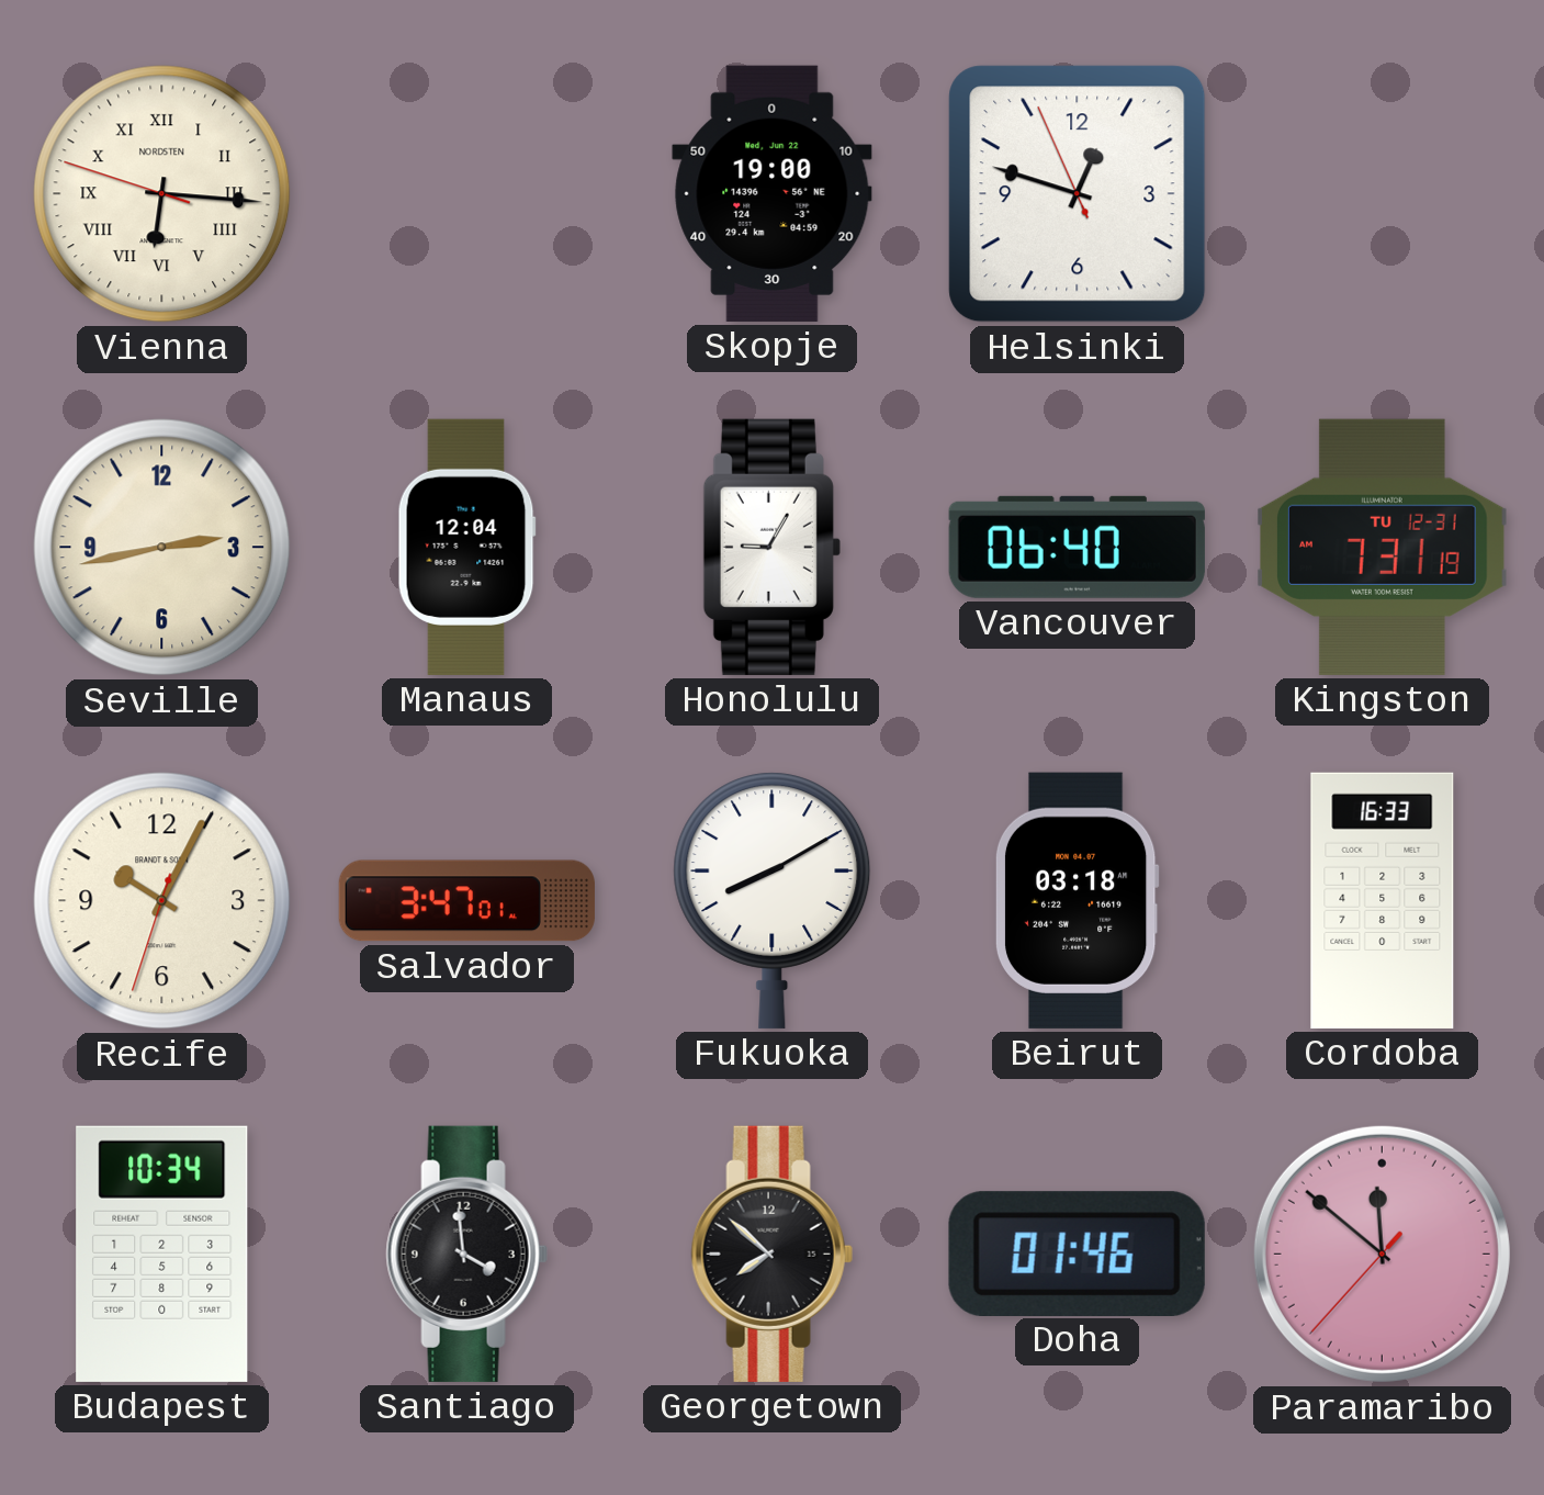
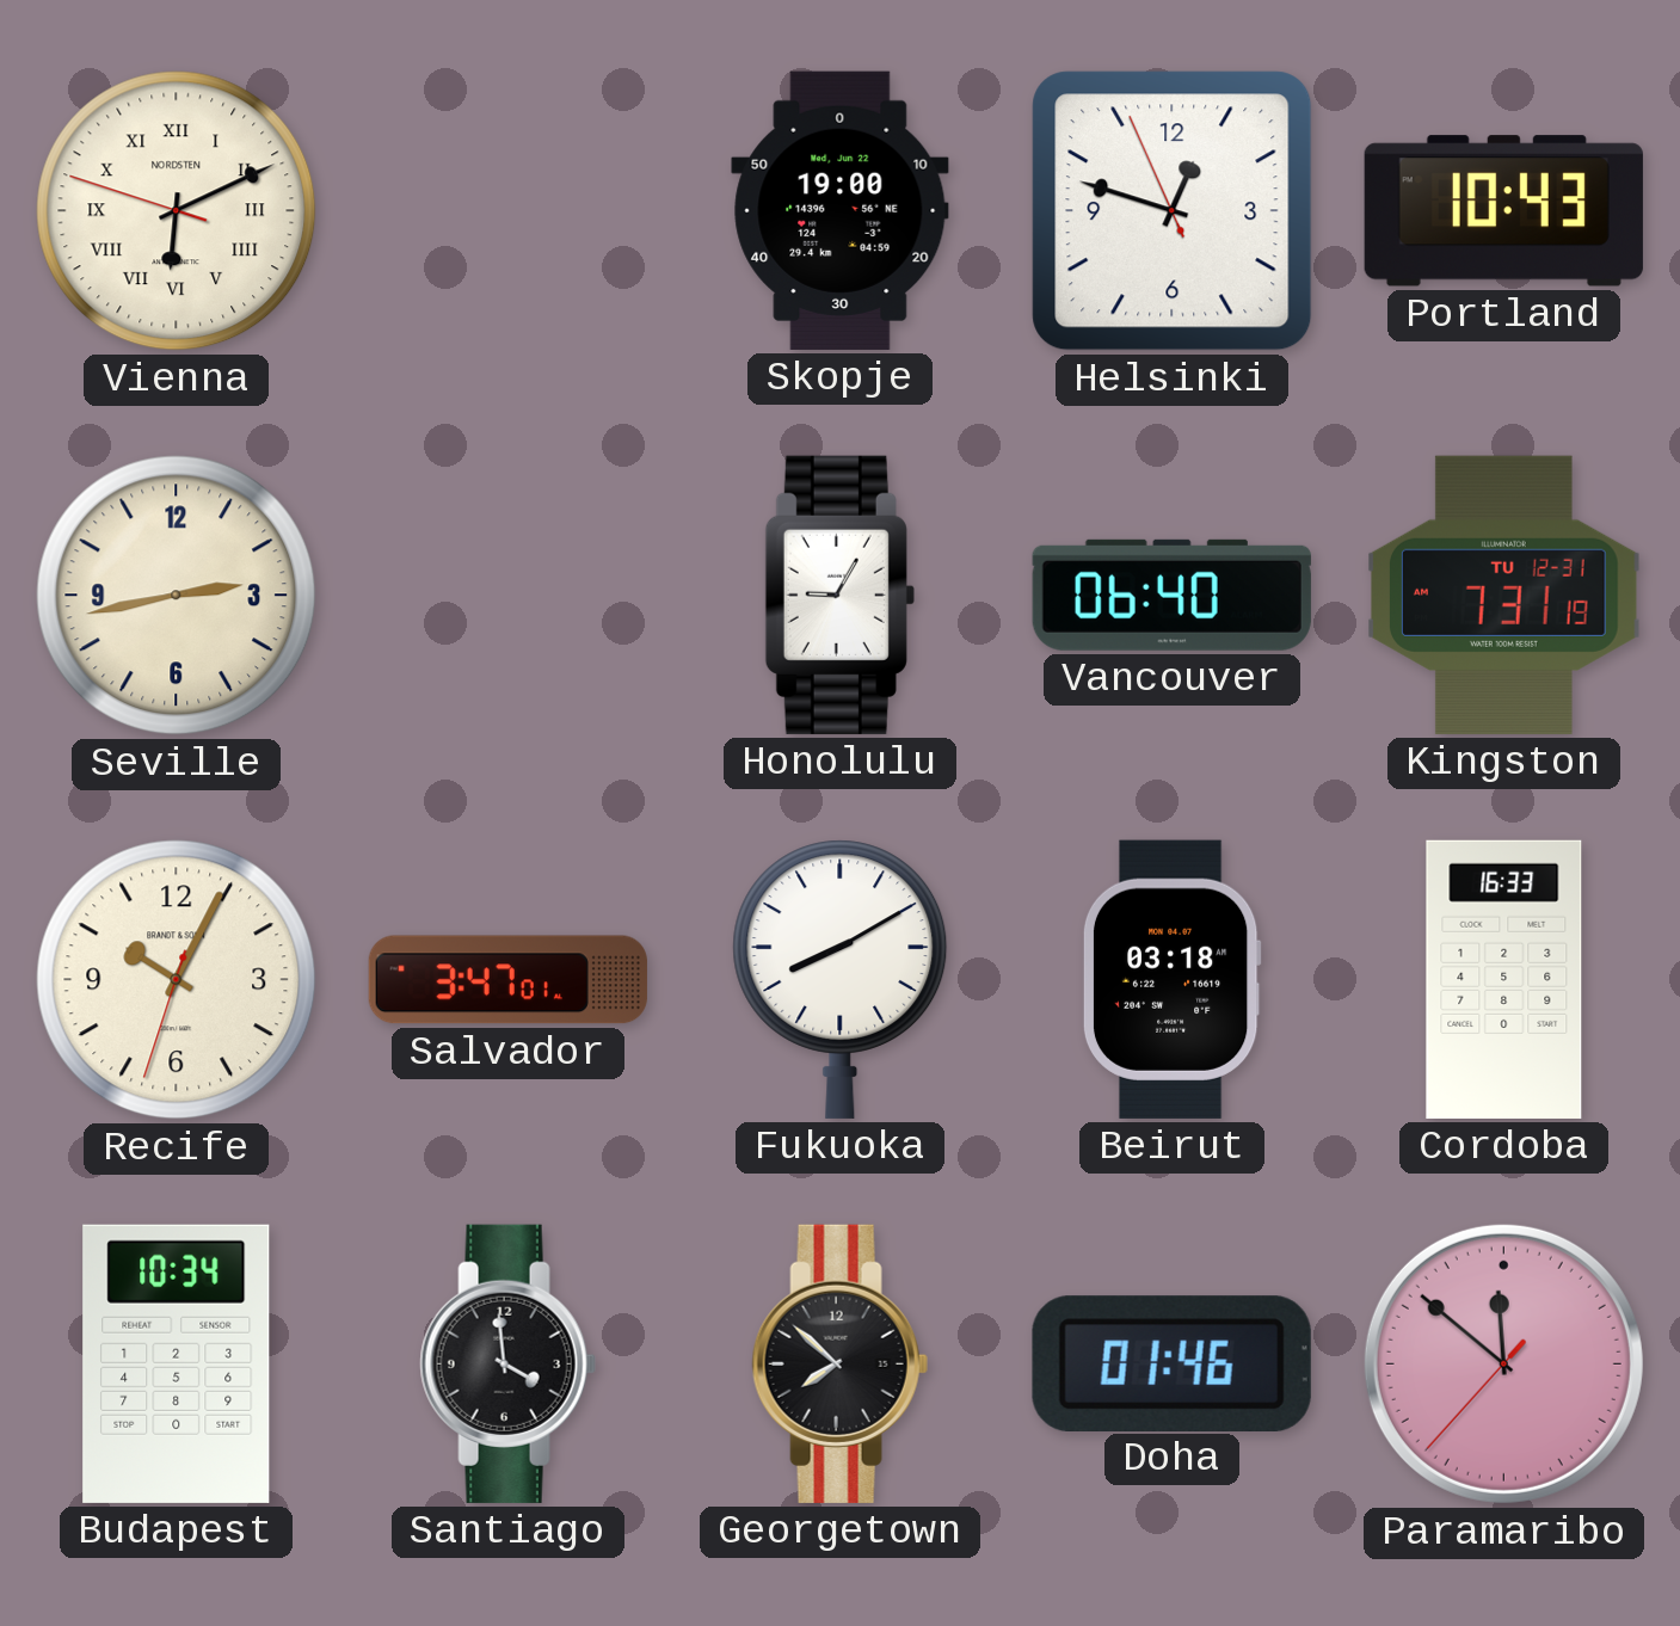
Vienna: 6:15 -> 6:10
Portland: none -> 10:43
Manaus: 12:04 -> none
